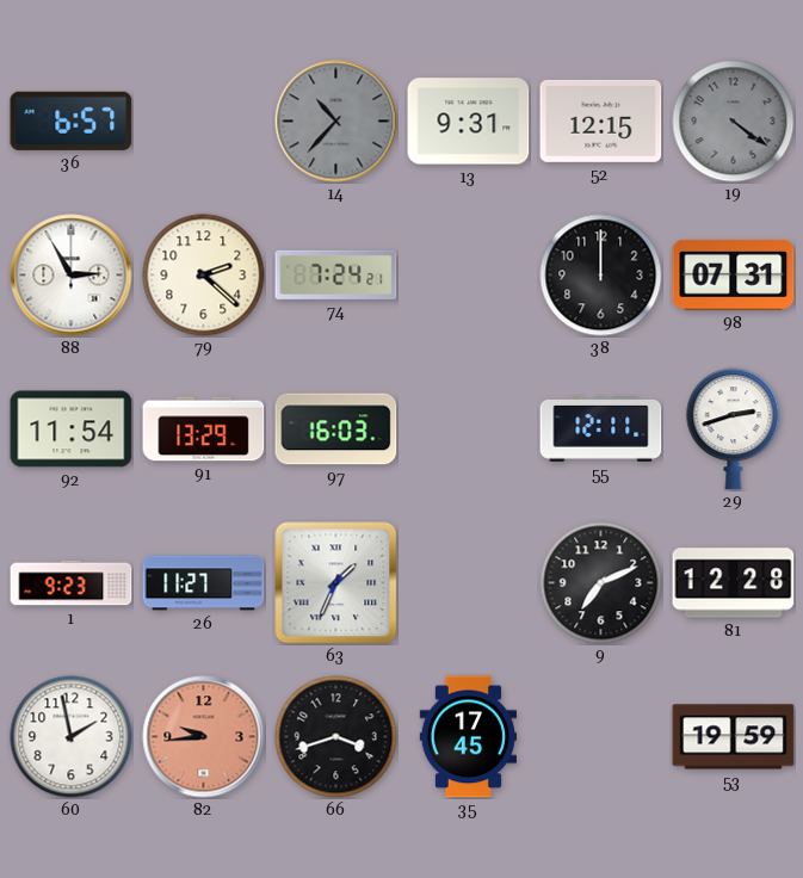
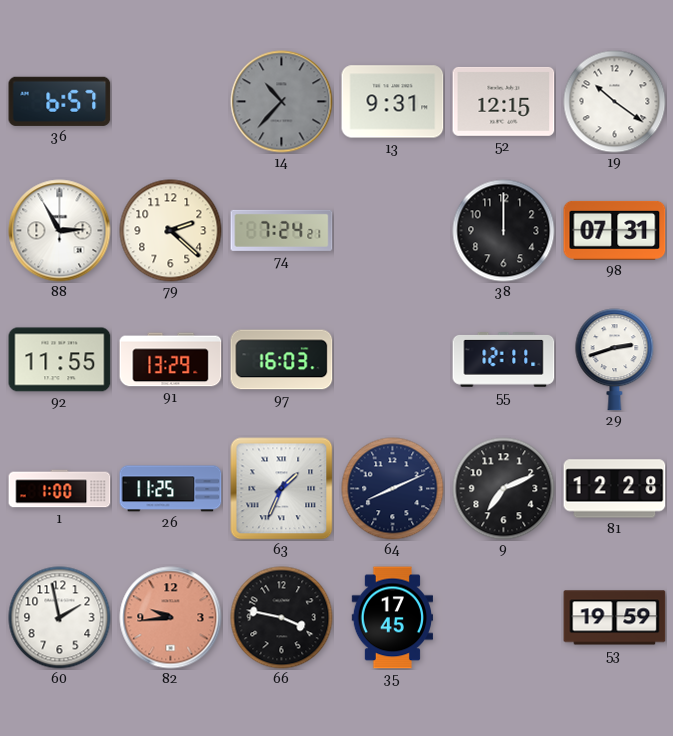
19: 4:21 -> 10:21
19 dial: grey -> white
92: 11:54 -> 11:55
1: 9:23 -> 1:00
26: 11:27 -> 11:25
64: none -> 8:11
66: 3:42 -> 3:47
